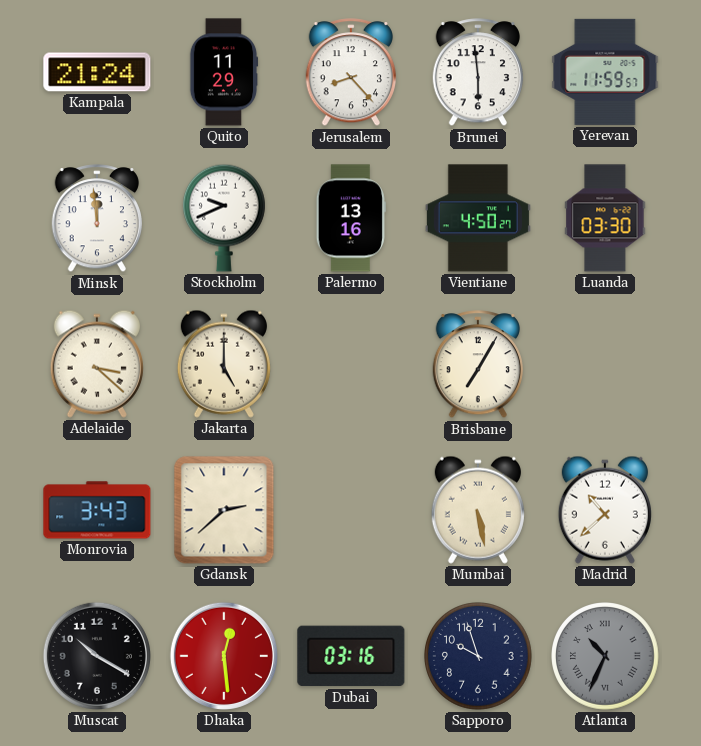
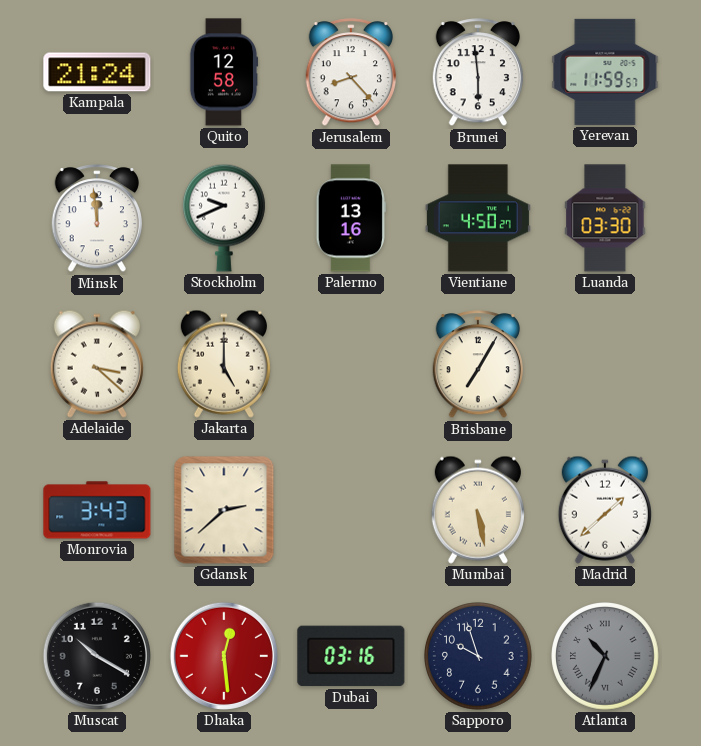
Quito: 11:29 -> 12:58
Madrid: 10:38 -> 1:38
